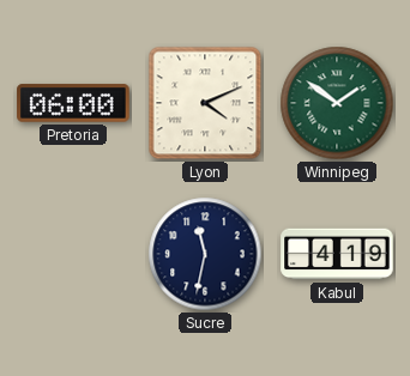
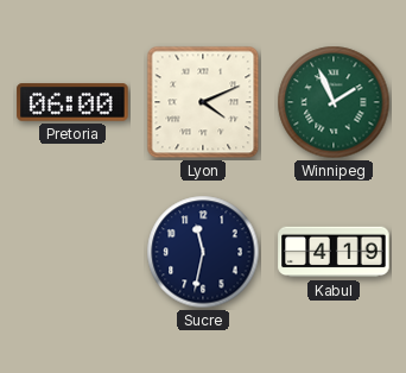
Winnipeg: 1:51 -> 1:56
